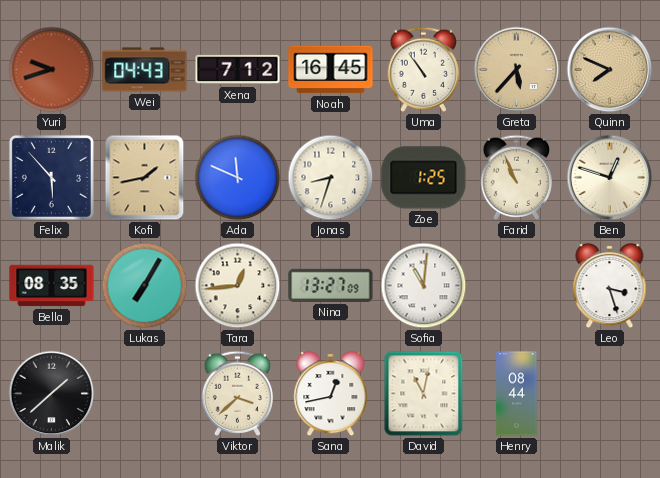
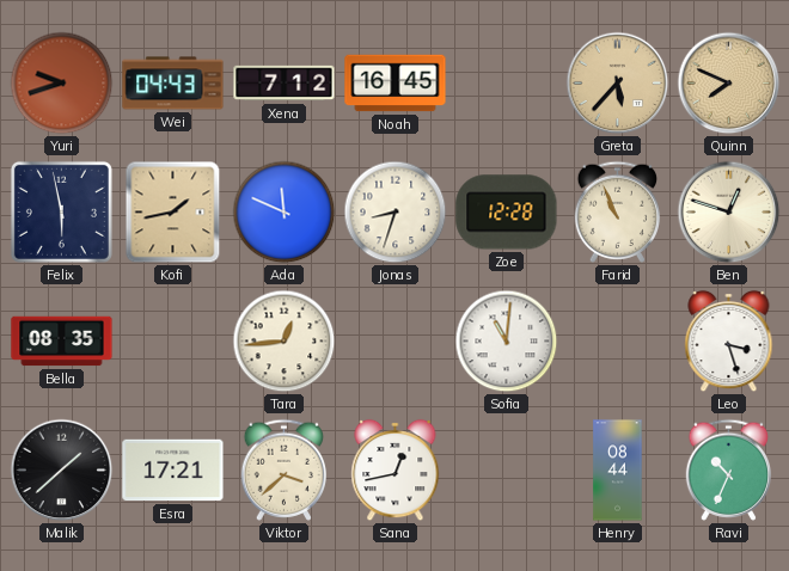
Uma: 10:54 -> none
Felix: 5:53 -> 5:58
Zoe: 1:25 -> 12:28
Lukas: 7:05 -> none
Nina: 13:27 -> none
Esra: none -> 17:21
David: 11:02 -> none
Ravi: none -> 10:34
